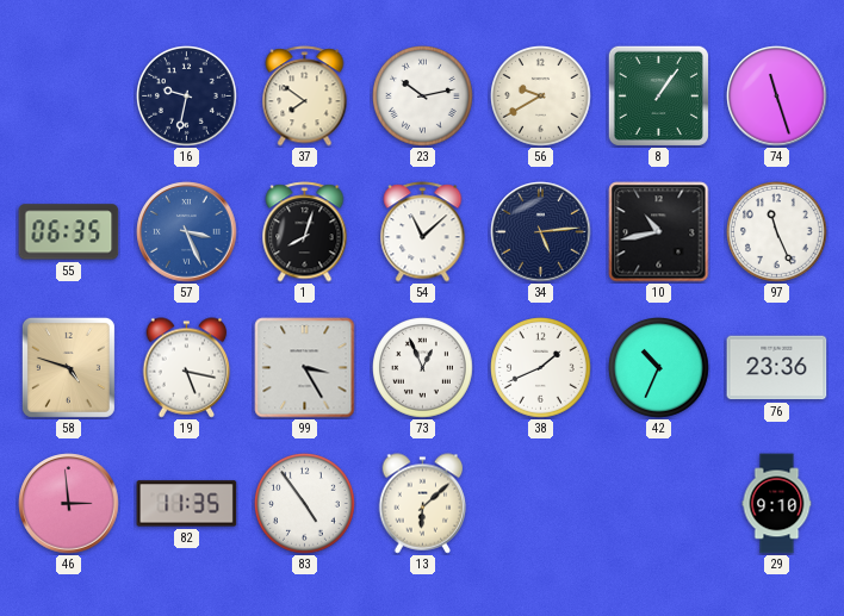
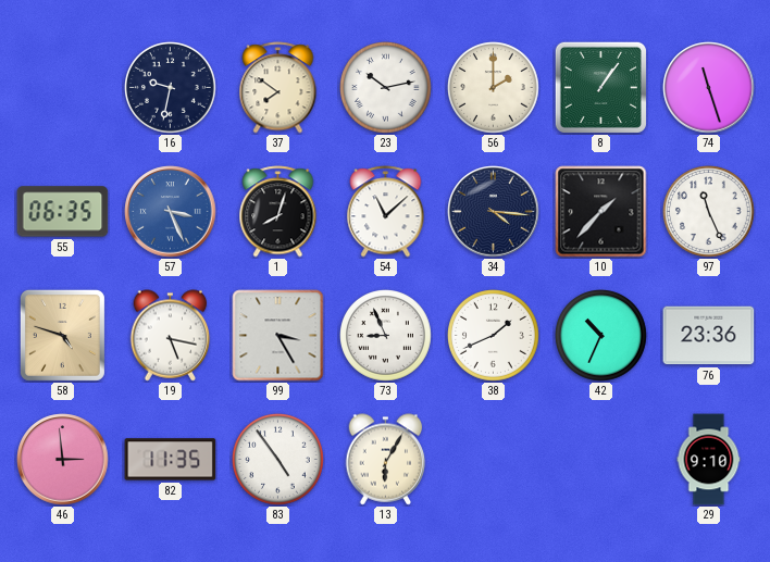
56: 9:40 -> 2:00
34: 5:14 -> 4:16
10: 10:43 -> 1:37
73: 12:56 -> 8:56
13: 6:08 -> 6:05
